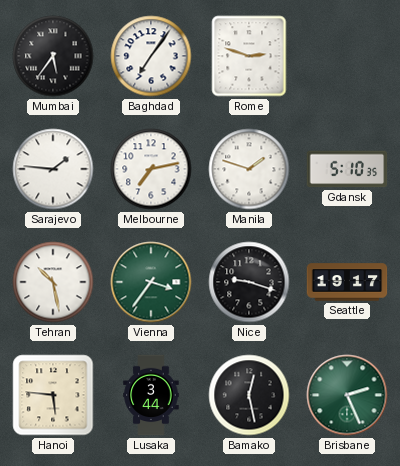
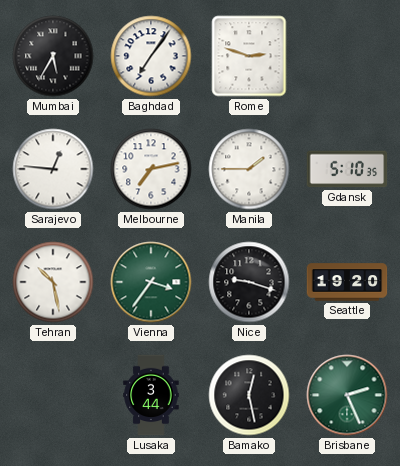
Mumbai: 5:36 -> 5:35
Sarajevo: 1:46 -> 12:46
Manila: 1:48 -> 1:45
Seattle: 19:17 -> 19:20
Hanoi: 5:46 -> none
